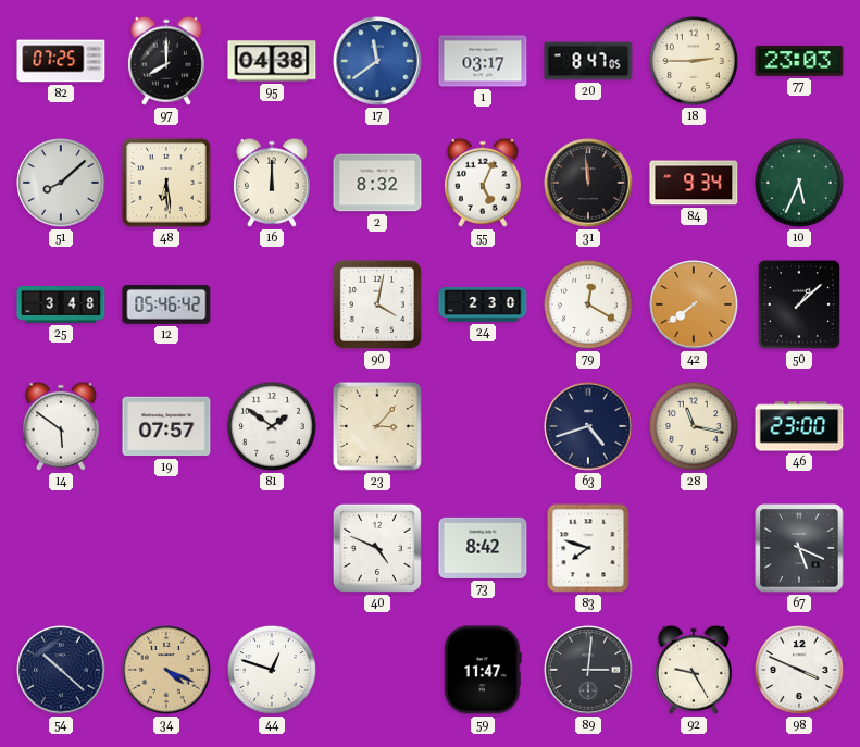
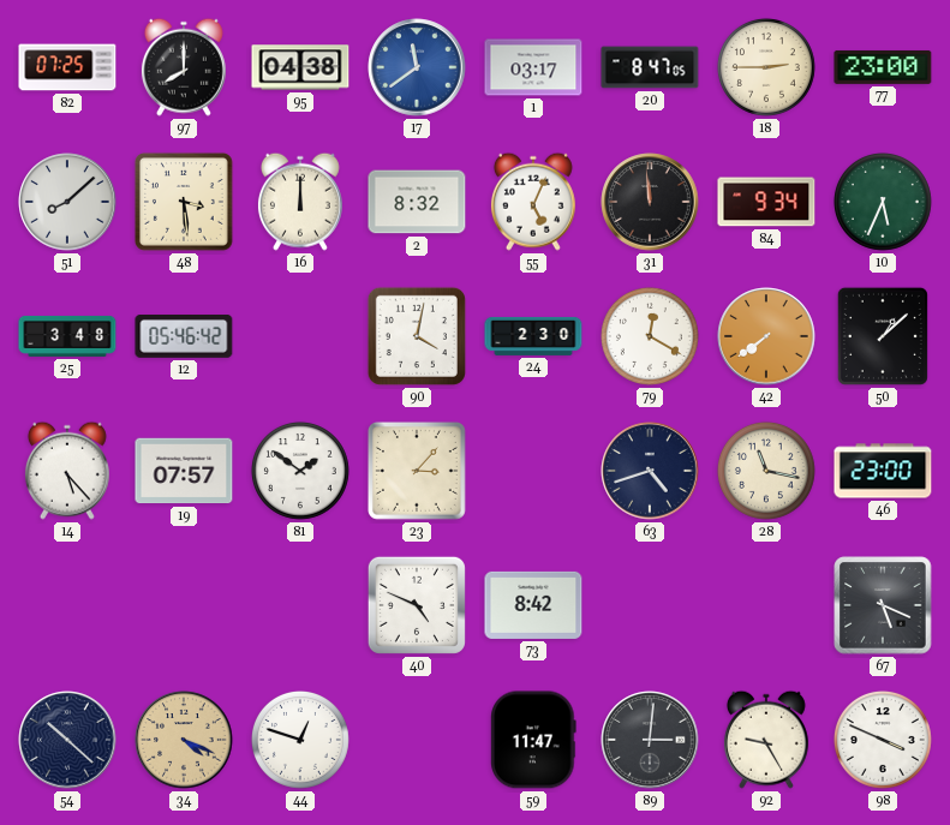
77: 23:03 -> 23:00
48: 6:29 -> 3:29
14: 5:51 -> 5:23
83: 7:48 -> none
